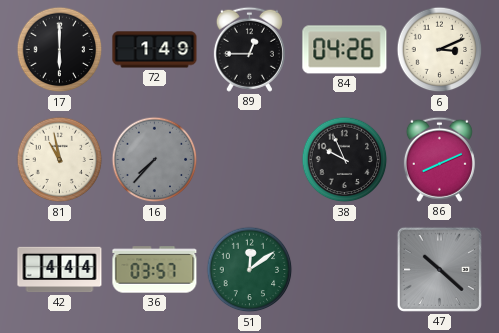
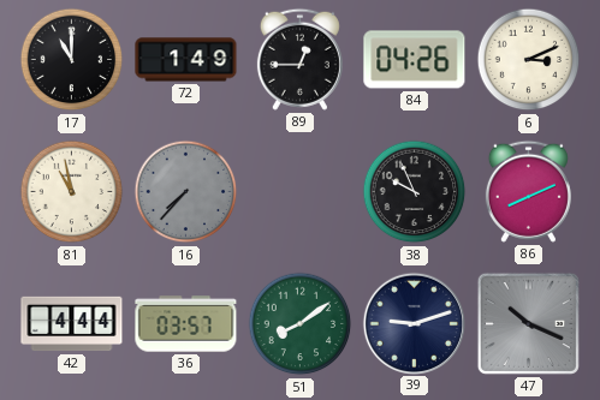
17: 6:00 -> 11:00
51: 12:09 -> 8:09
39: none -> 9:12
47: 10:22 -> 10:19
